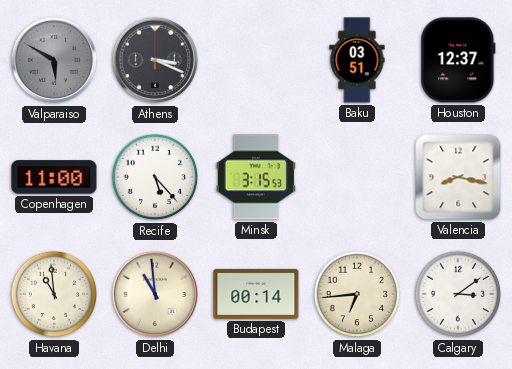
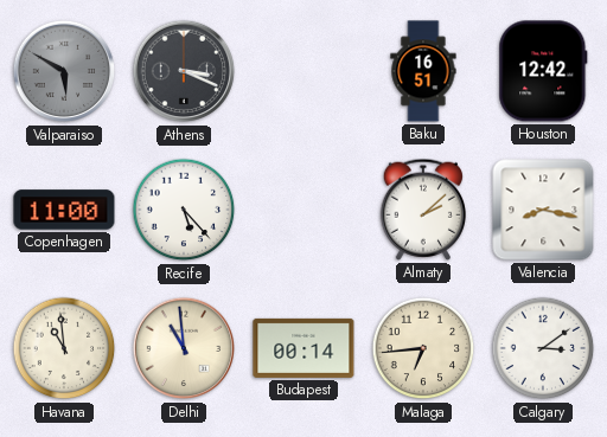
Baku: 03:51 -> 16:51
Houston: 12:37 -> 12:42
Minsk: 3:15 -> none
Almaty: none -> 2:08
